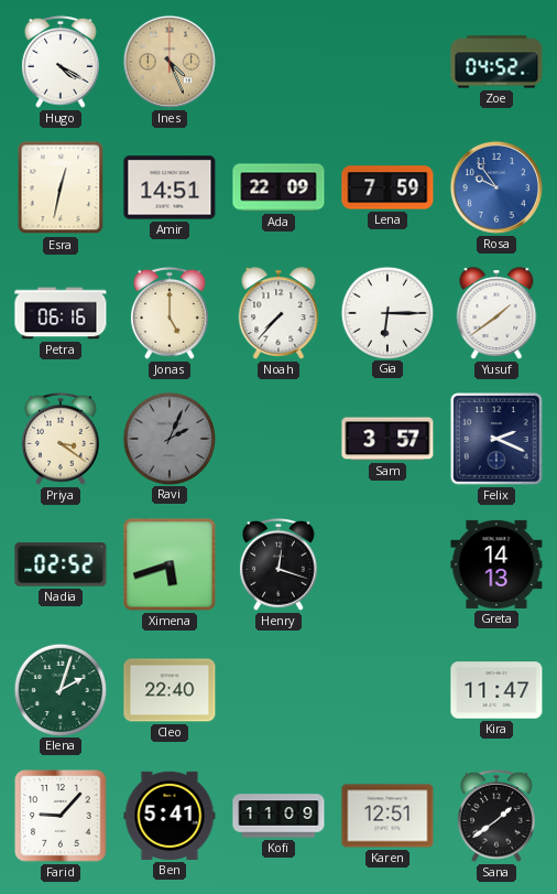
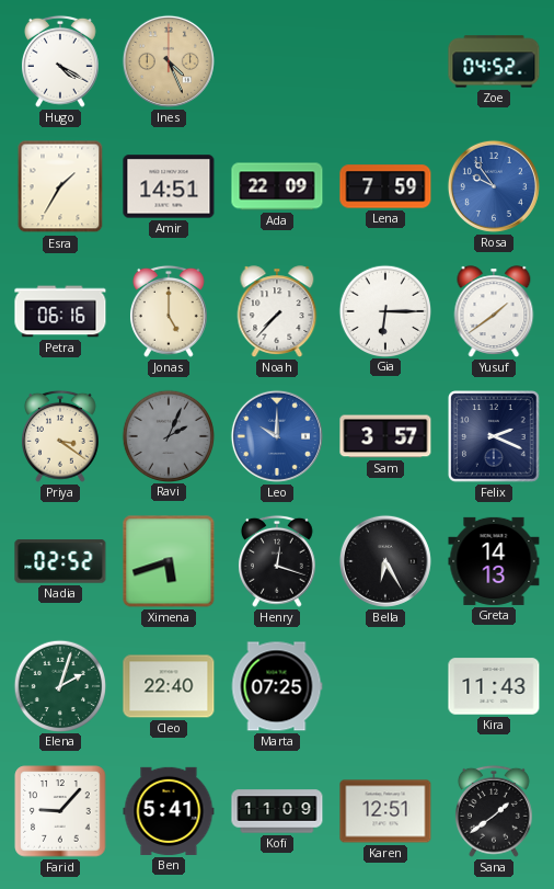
Esra: 12:32 -> 1:35
Leo: none -> 10:00
Bella: none -> 6:25
Marta: none -> 07:25
Kira: 11:47 -> 11:43
